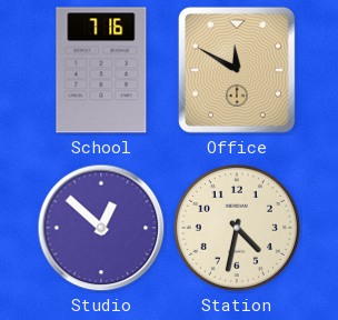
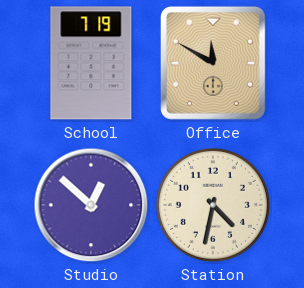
School: 7:16 -> 7:19
